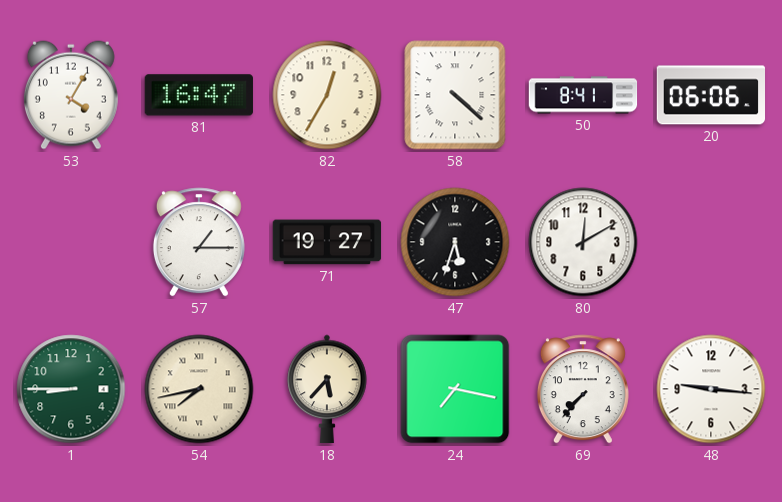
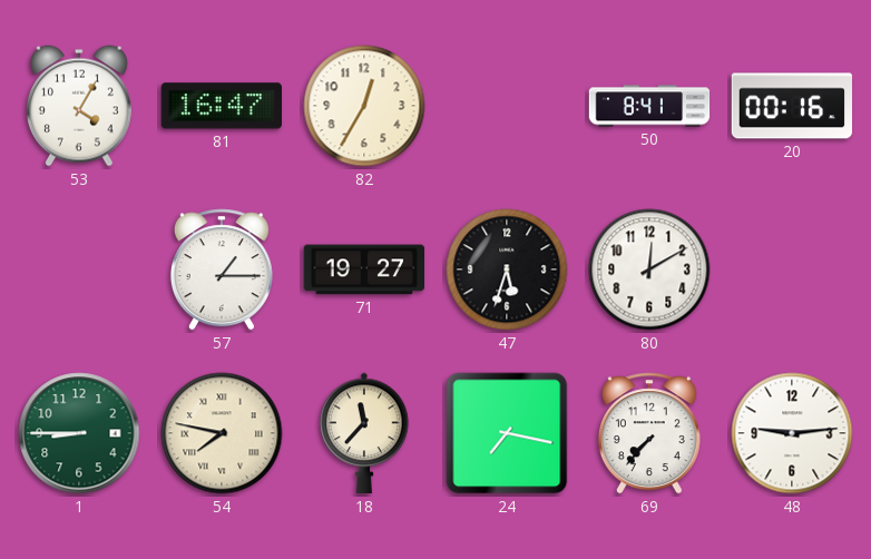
58: 4:22 -> none
20: 06:06 -> 00:16
54: 7:43 -> 7:47
18: 5:37 -> 11:37
48: 9:16 -> 9:14
